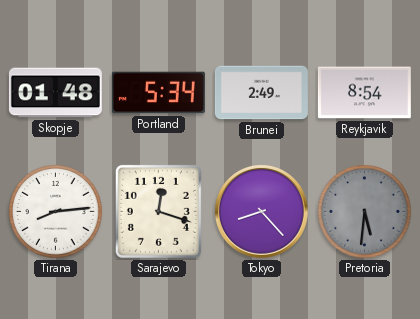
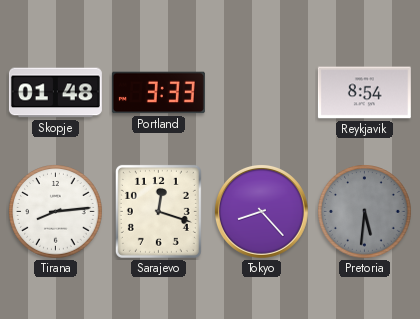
Portland: 5:34 -> 3:33
Brunei: 2:49 -> none
